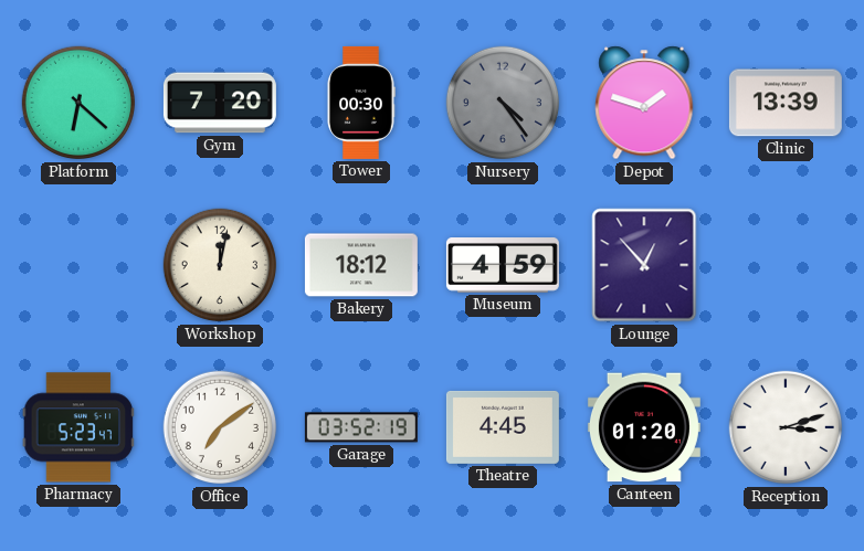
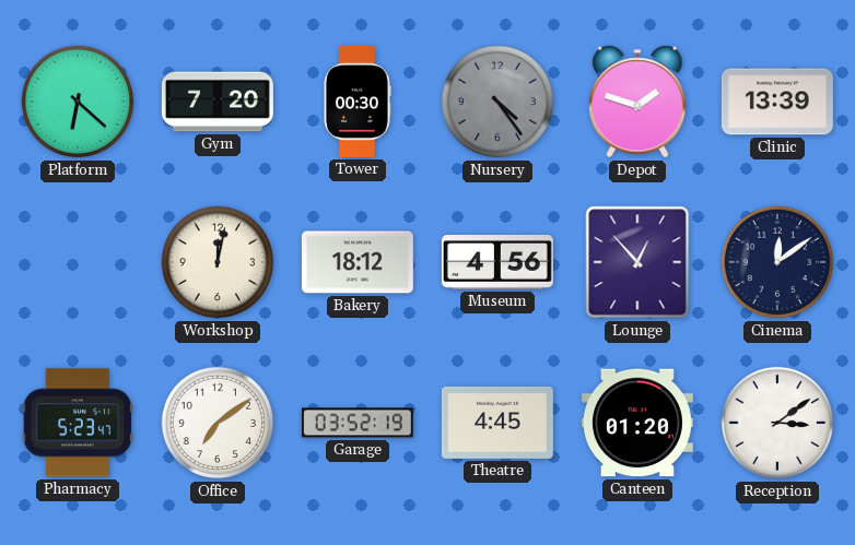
Museum: 4:59 -> 4:56
Cinema: none -> 12:09
Reception: 3:12 -> 3:09
